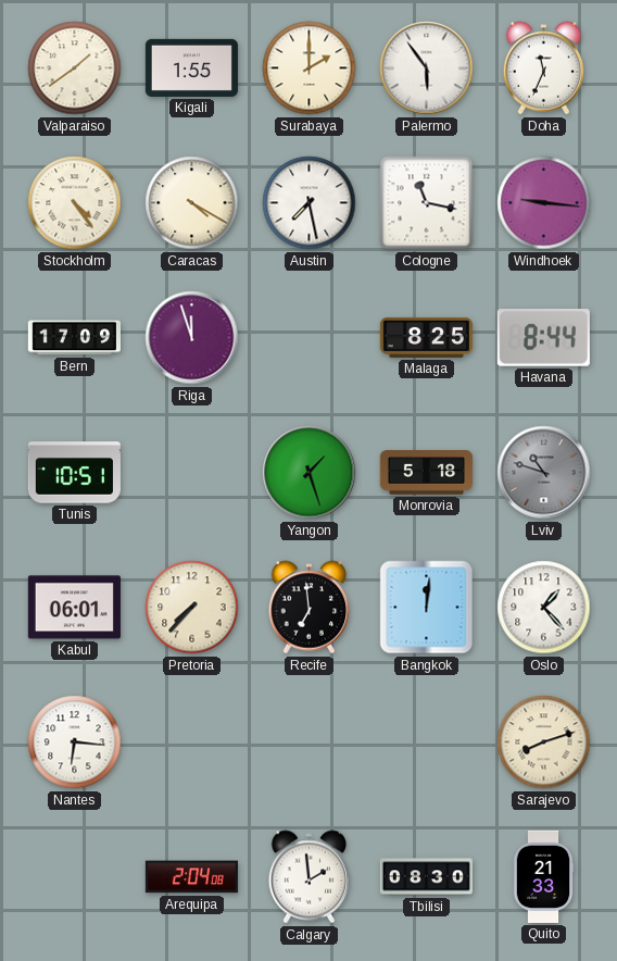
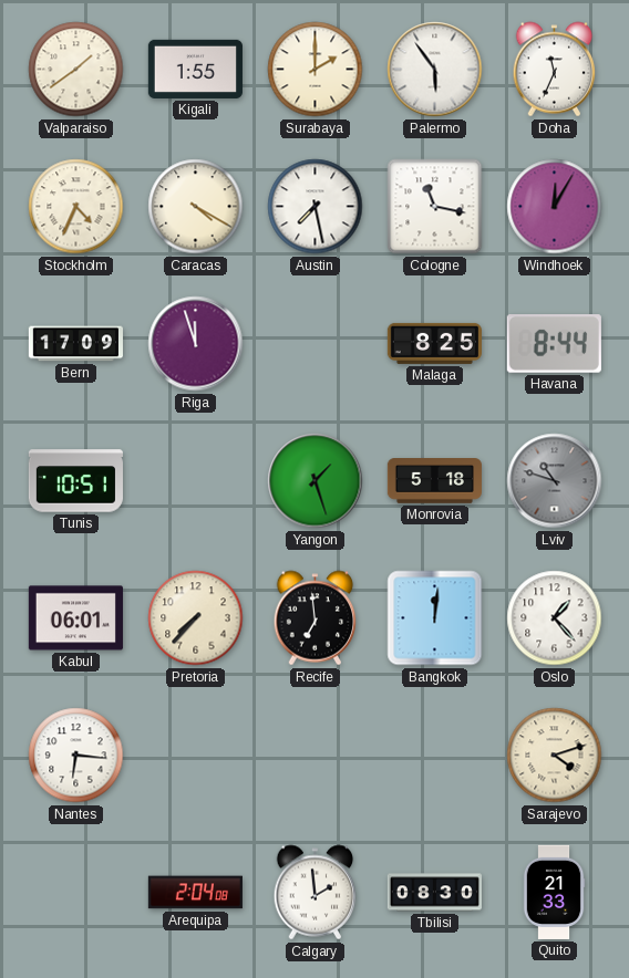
Stockholm: 4:24 -> 4:34
Windhoek: 9:16 -> 12:05
Sarajevo: 8:12 -> 4:12
